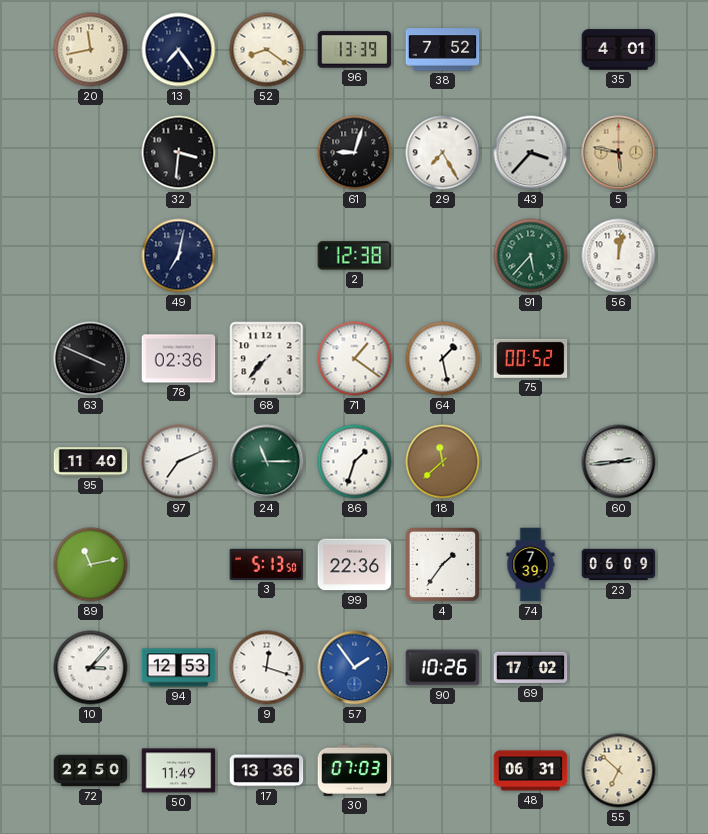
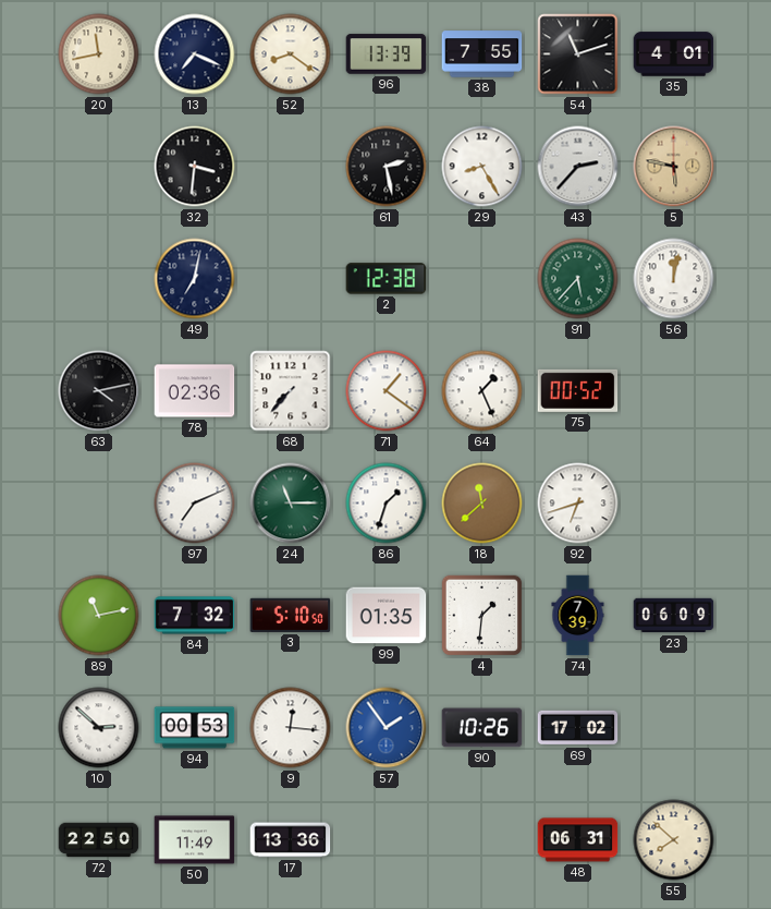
13: 7:24 -> 7:19
38: 7:52 -> 7:55
54: none -> 11:12
61: 9:03 -> 2:28
29: 7:25 -> 8:25
43: 3:37 -> 2:37
63: 3:49 -> 4:13
64: 1:28 -> 1:26
95: 11:40 -> none
92: none -> 6:42
60: 2:44 -> none
84: none -> 7:32
3: 5:13 -> 5:10
99: 22:36 -> 01:35
4: 1:36 -> 1:31
10: 3:07 -> 2:52
94: 12:53 -> 00:53
9: 12:18 -> 12:16
30: 07:03 -> none
55: 6:52 -> 7:52
